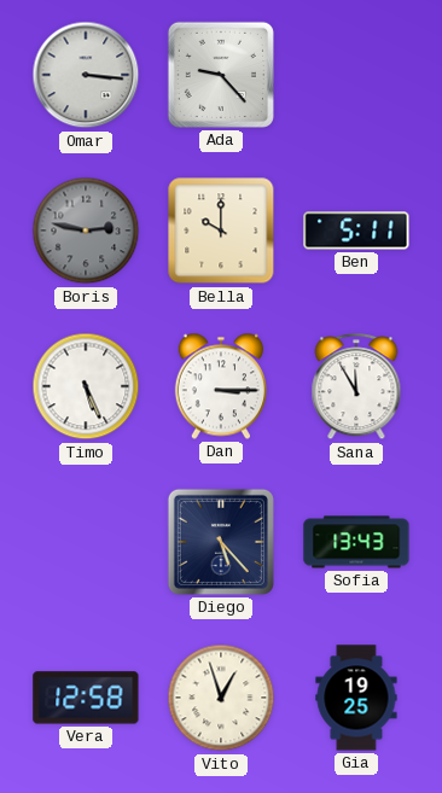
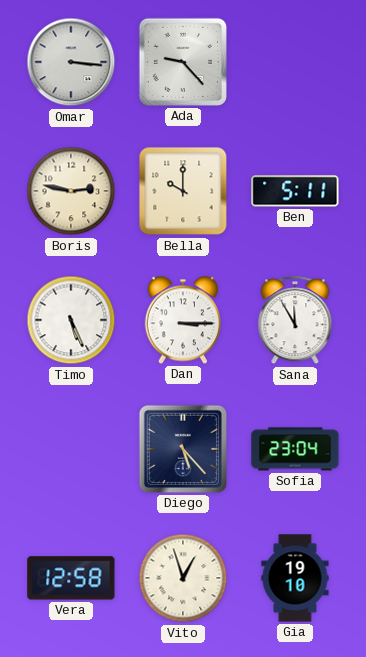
Boris dial: grey -> cream
Sofia: 13:43 -> 23:04
Gia: 19:25 -> 19:10
